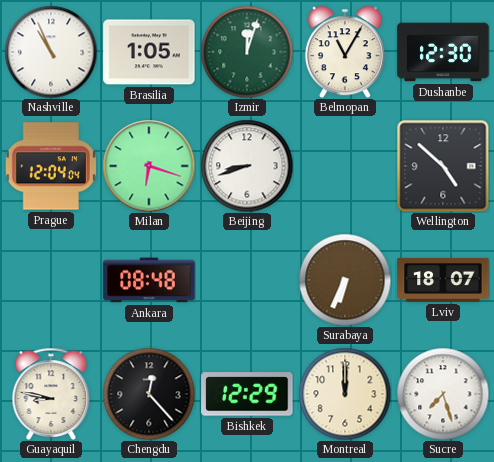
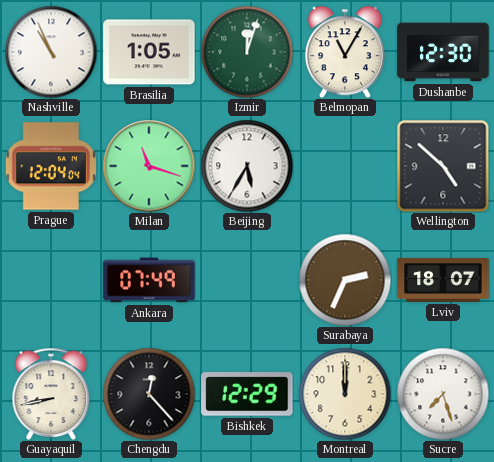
Milan: 6:18 -> 11:18
Beijing: 8:42 -> 5:35
Ankara: 08:48 -> 07:49
Surabaya: 6:34 -> 2:34
Guayaquil: 8:47 -> 8:43
